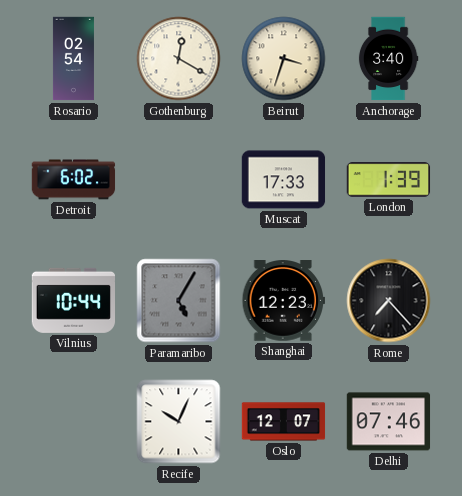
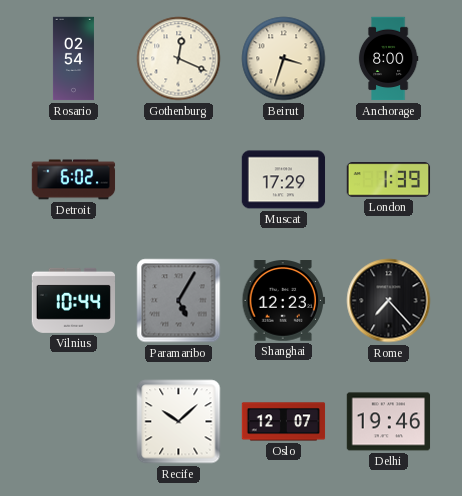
Gothenburg: 12:20 -> 12:19
Anchorage: 3:40 -> 8:00
Muscat: 17:33 -> 17:29
Recife: 10:04 -> 10:08
Delhi: 07:46 -> 19:46
